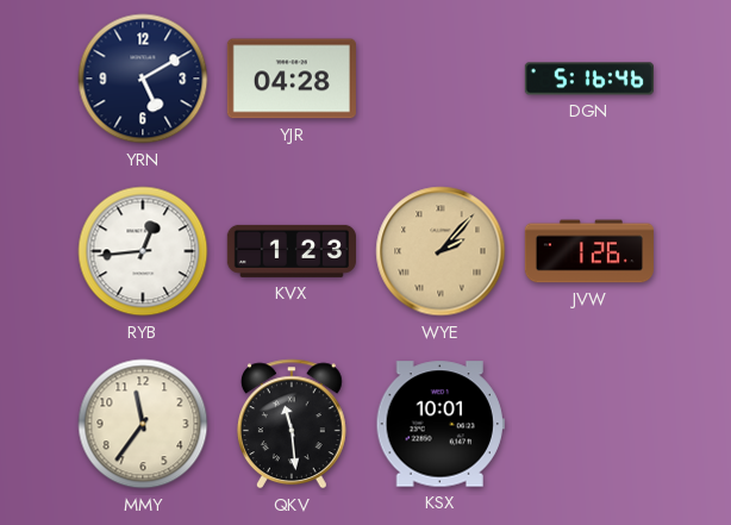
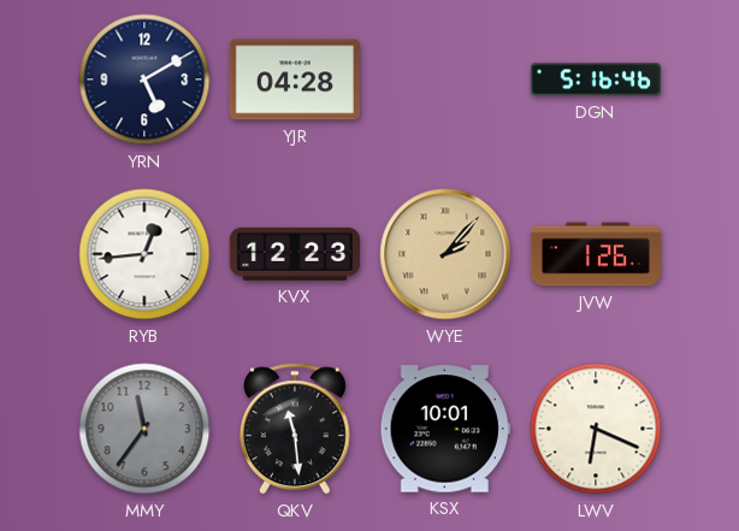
KVX: 1:23 -> 12:23
MMY dial: cream -> grey
LWV: none -> 6:19
